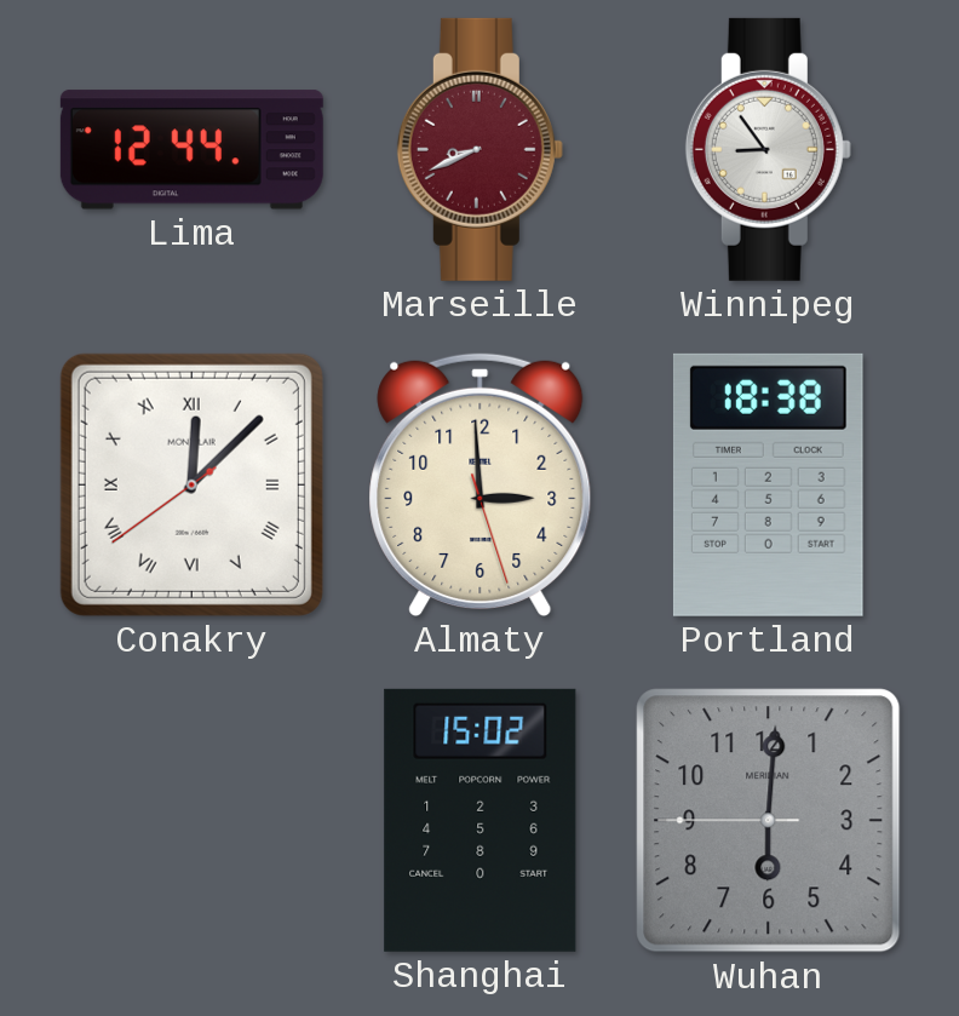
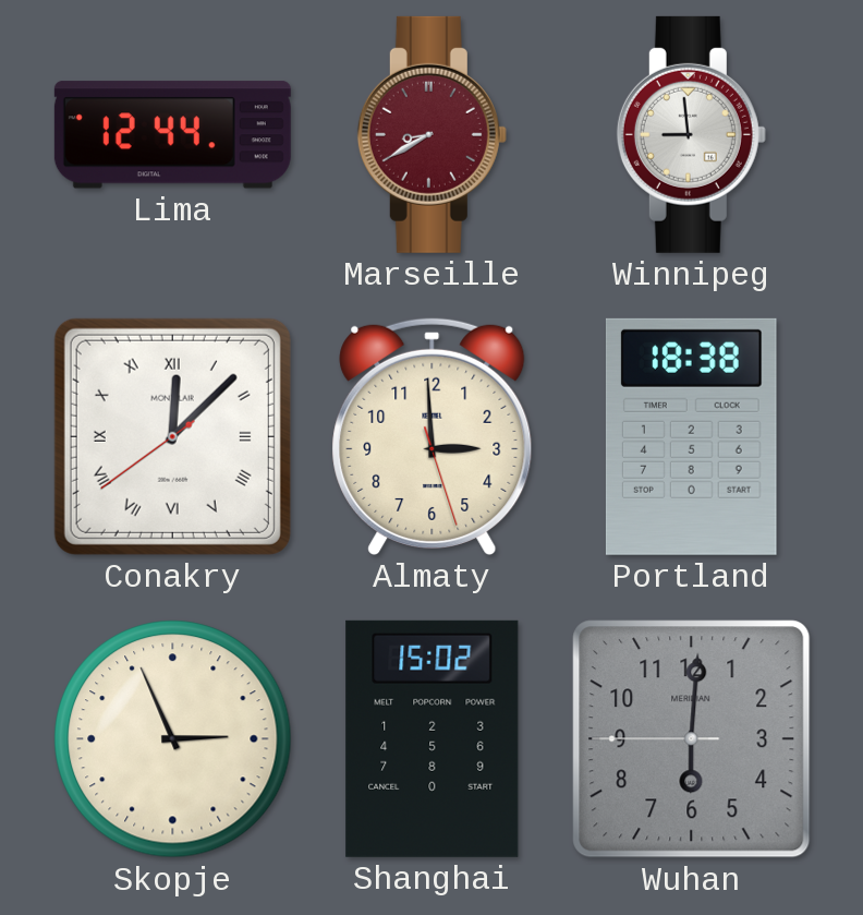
Marseille: 8:41 -> 8:40
Winnipeg: 8:54 -> 8:59
Skopje: none -> 2:56
